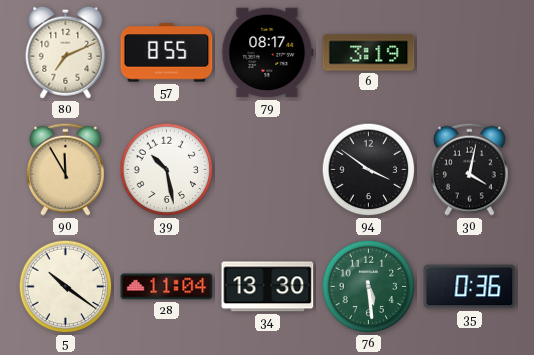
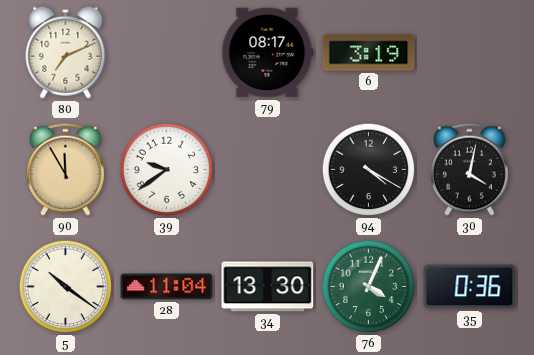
57: 8:55 -> none
39: 10:28 -> 9:39
94: 3:51 -> 4:20
76: 5:29 -> 4:04
